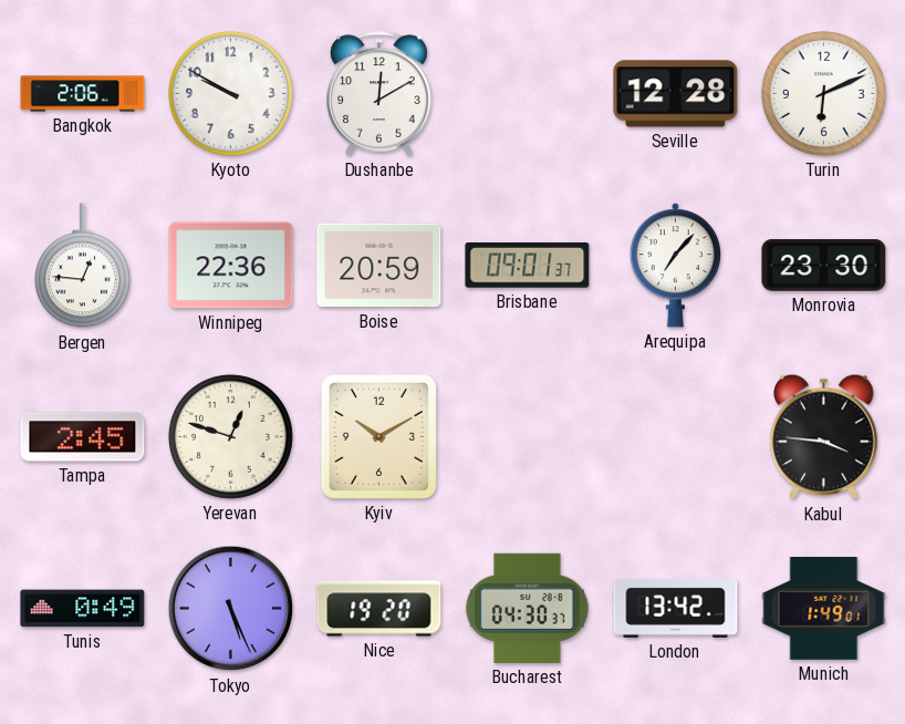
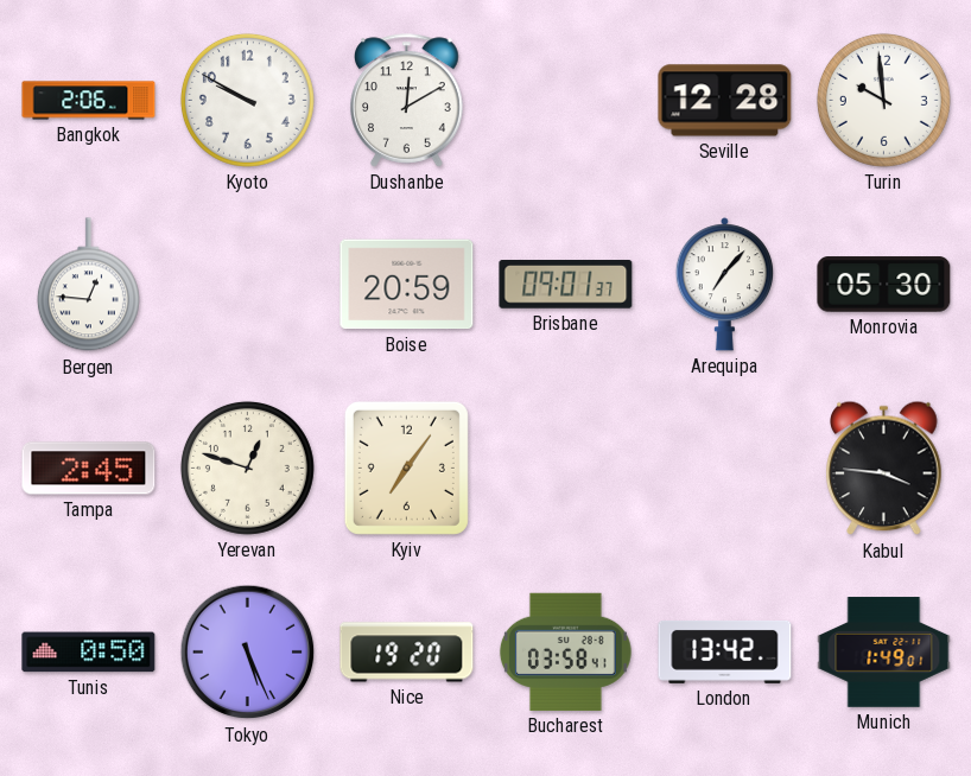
Turin: 6:11 -> 9:59
Winnipeg: 22:36 -> none
Monrovia: 23:30 -> 05:30
Kyiv: 10:10 -> 7:06
Tunis: 0:49 -> 0:50
Bucharest: 04:30 -> 03:58
